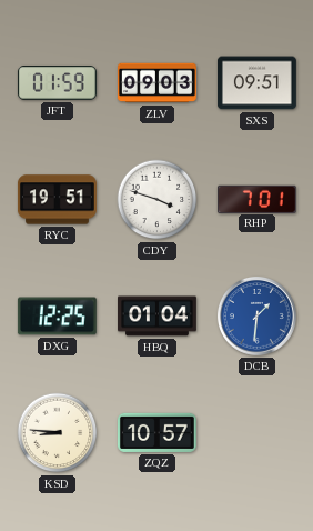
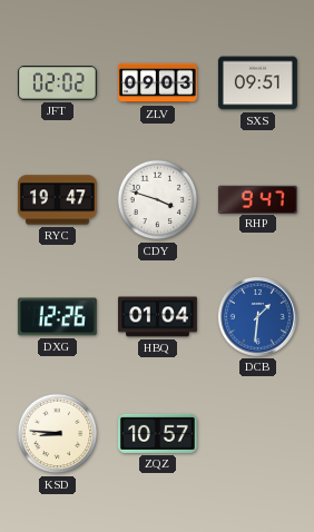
JFT: 01:59 -> 02:02
RYC: 19:51 -> 19:47
RHP: 7:01 -> 9:47
DXG: 12:25 -> 12:26
